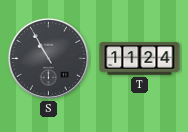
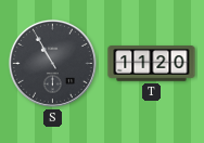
T: 11:24 -> 11:20
